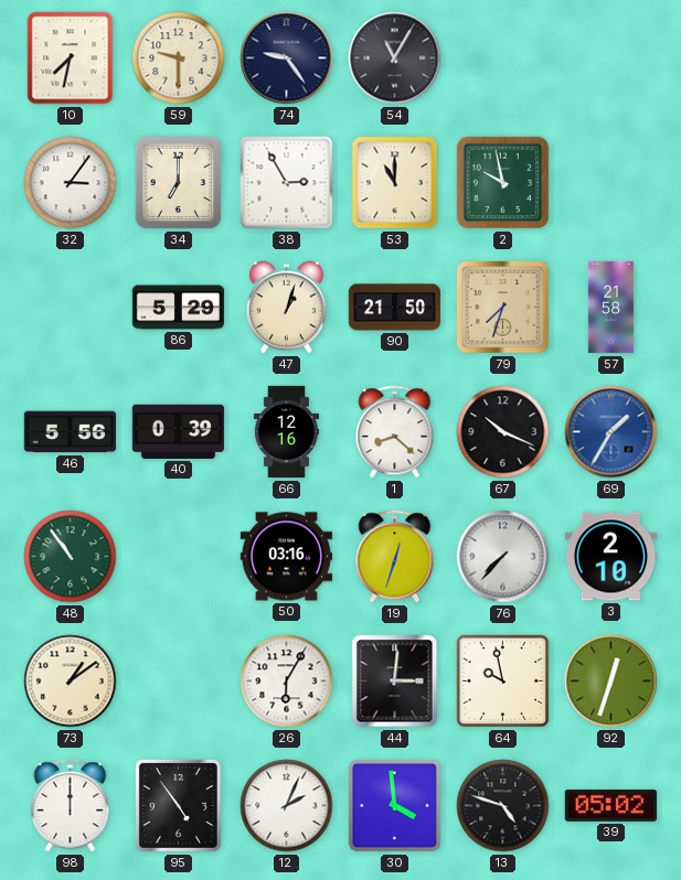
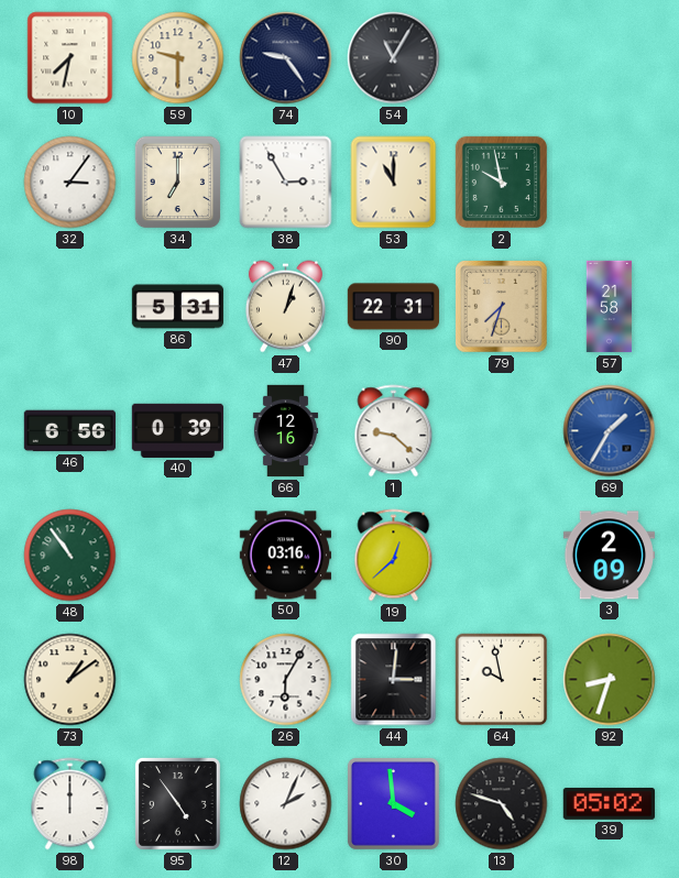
86: 5:29 -> 5:31
90: 21:50 -> 22:31
46: 5:56 -> 6:56
1: 8:22 -> 9:22
67: 10:19 -> none
19: 12:33 -> 12:38
76: 7:37 -> none
3: 2:10 -> 2:09
92: 12:33 -> 8:33
